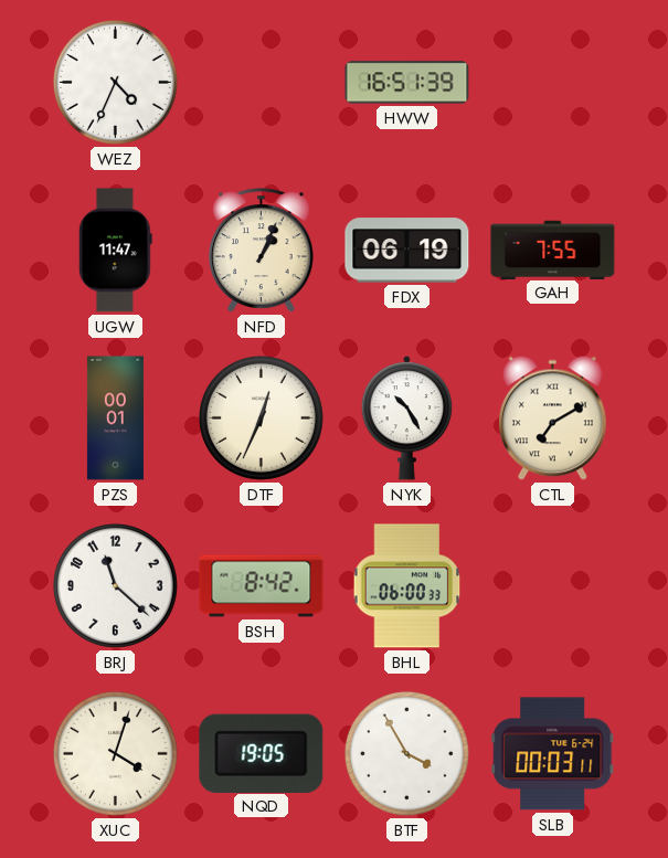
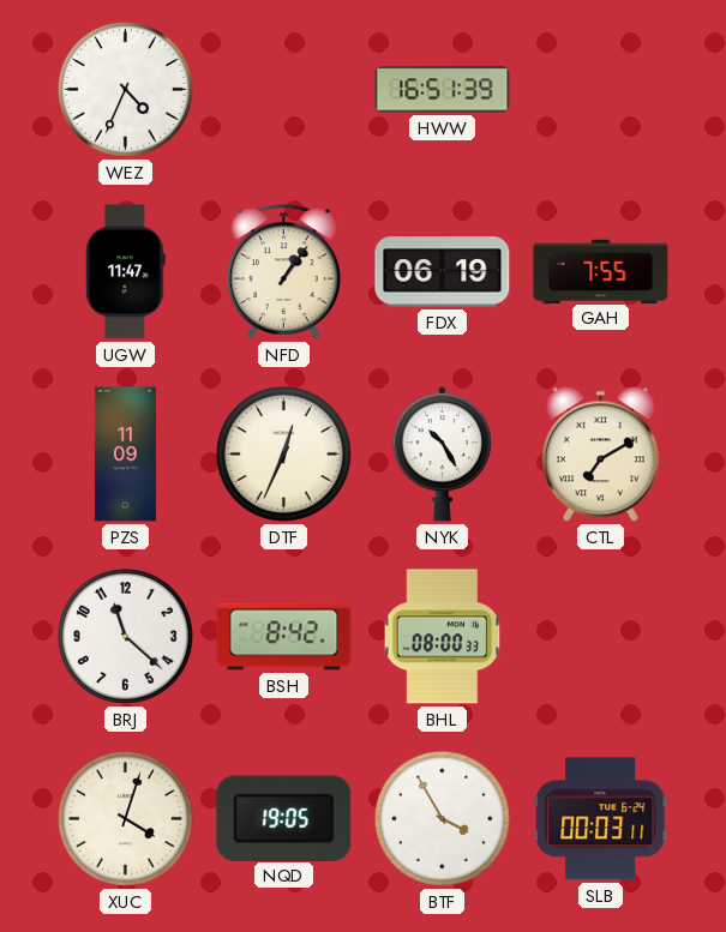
NFD: 1:04 -> 1:06
PZS: 00:01 -> 11:09
BHL: 06:00 -> 08:00
